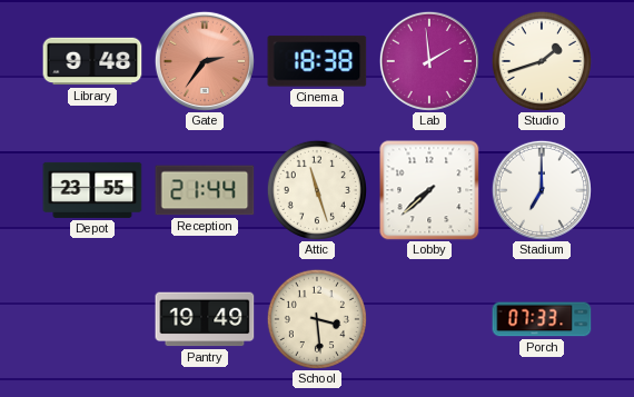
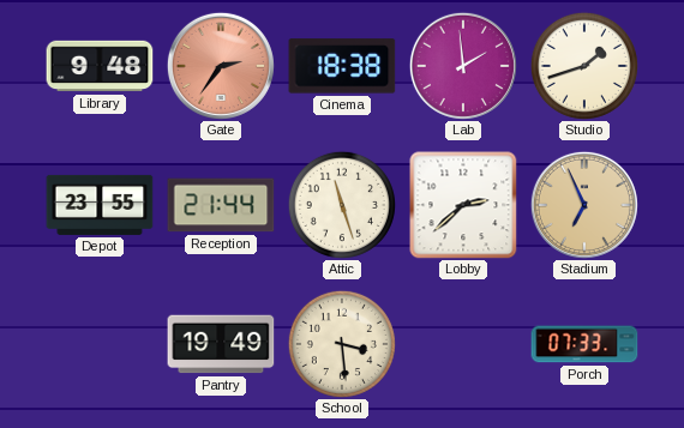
Lobby: 7:38 -> 2:38
Stadium: 7:00 -> 6:56
Stadium dial: white -> champagne
